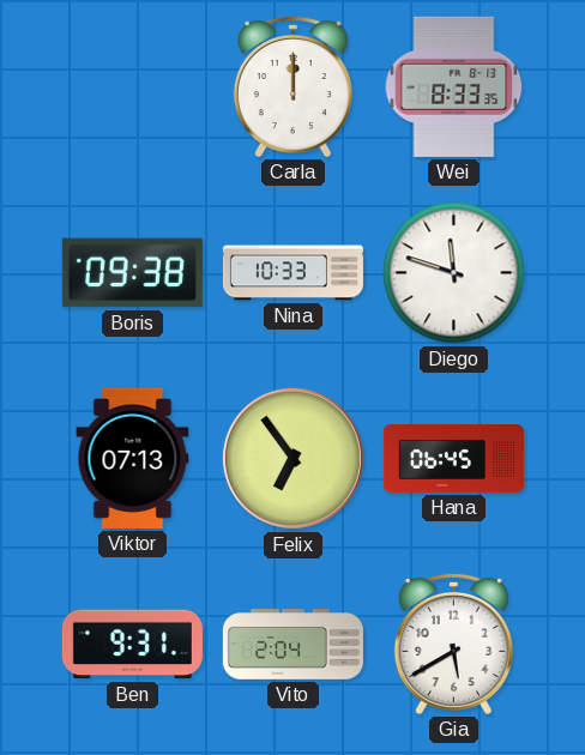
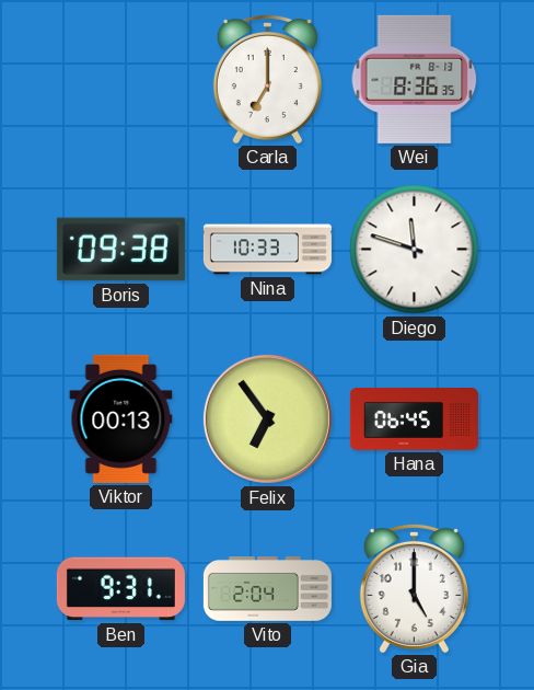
Carla: 12:00 -> 7:00
Wei: 8:33 -> 8:36
Viktor: 07:13 -> 00:13
Gia: 5:40 -> 5:00
